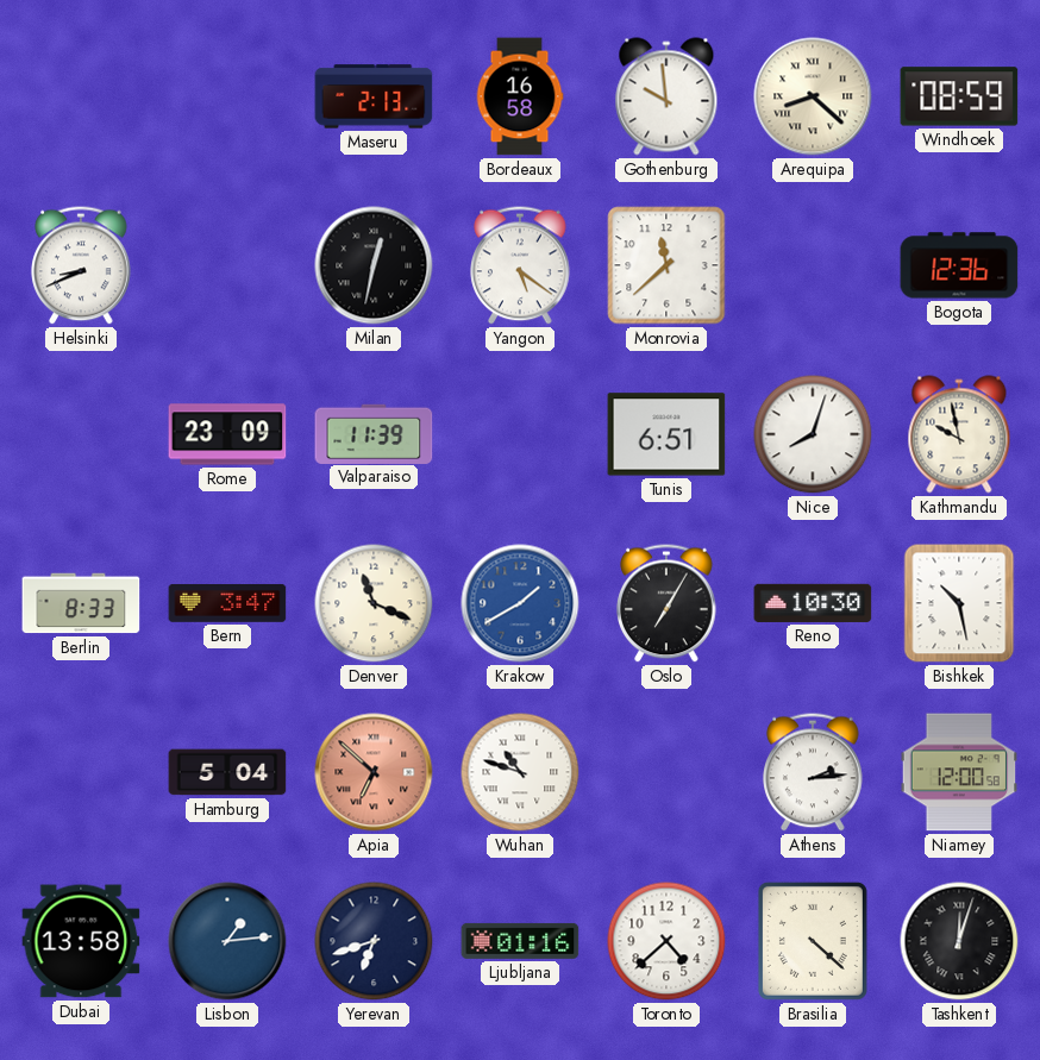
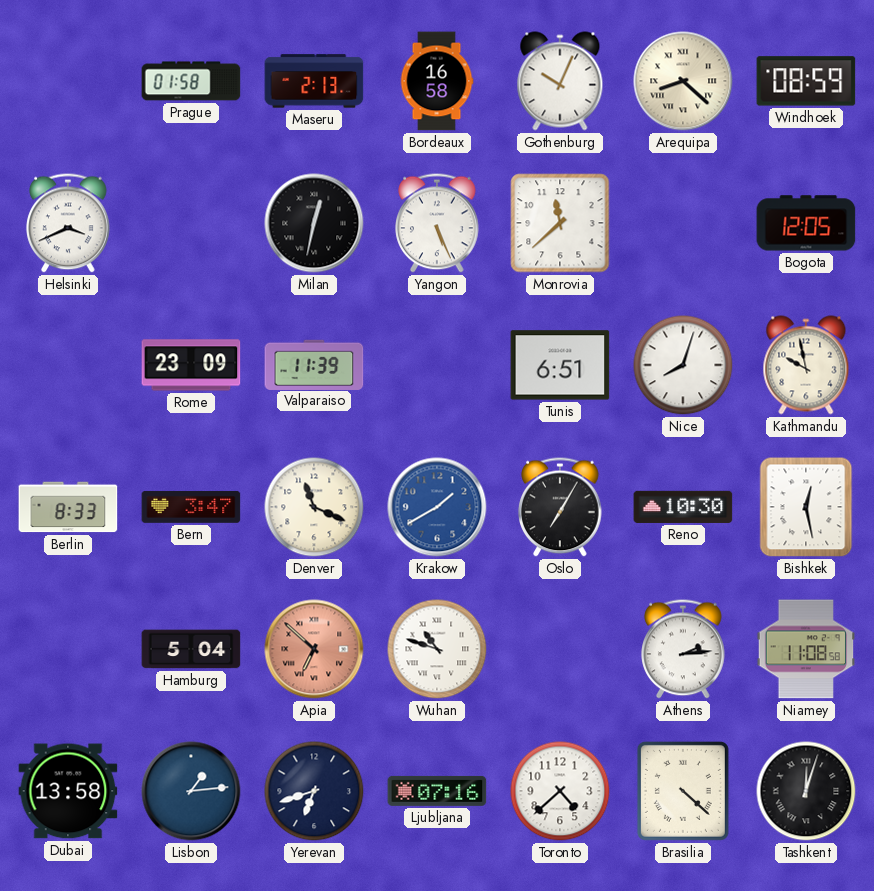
Prague: none -> 01:58
Gothenburg: 9:59 -> 10:04
Helsinki: 8:41 -> 3:41
Yangon: 5:21 -> 5:26
Bogota: 12:36 -> 12:05
Bishkek: 10:28 -> 12:28
Niamey: 12:00 -> 11:08
Ljubljana: 01:16 -> 07:16
